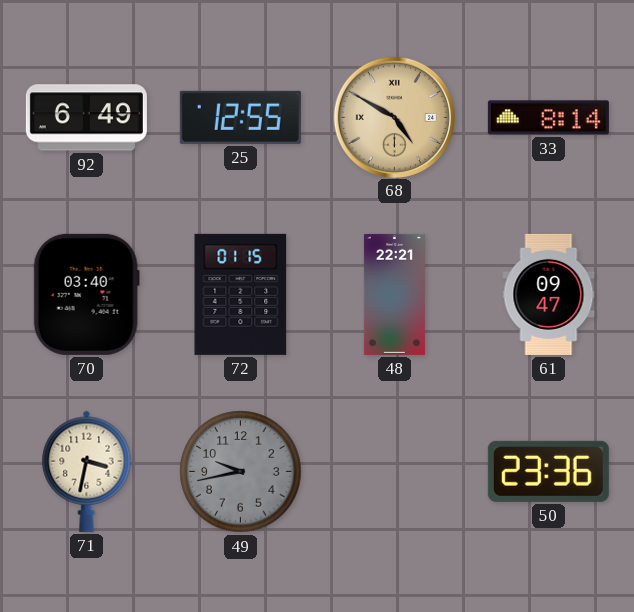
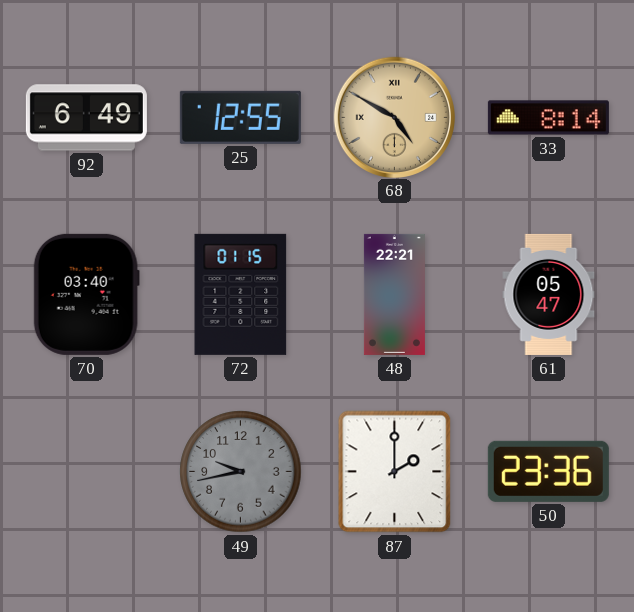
61: 09:47 -> 05:47
71: 3:32 -> none
87: none -> 2:00
